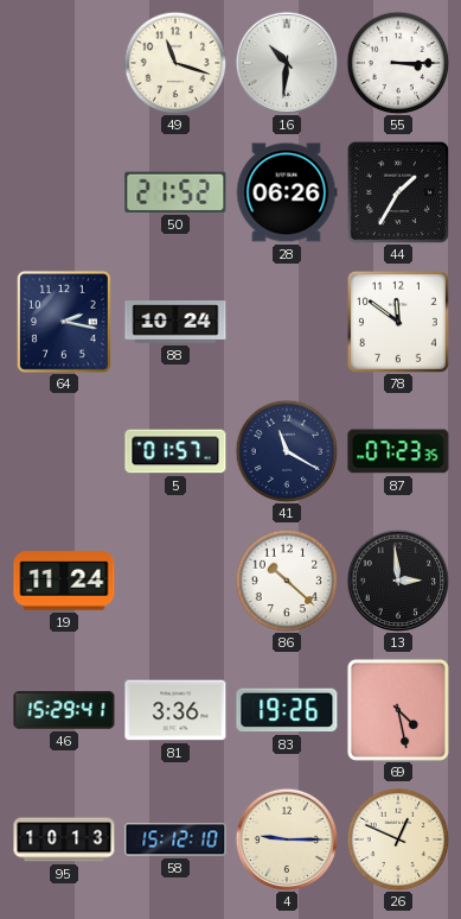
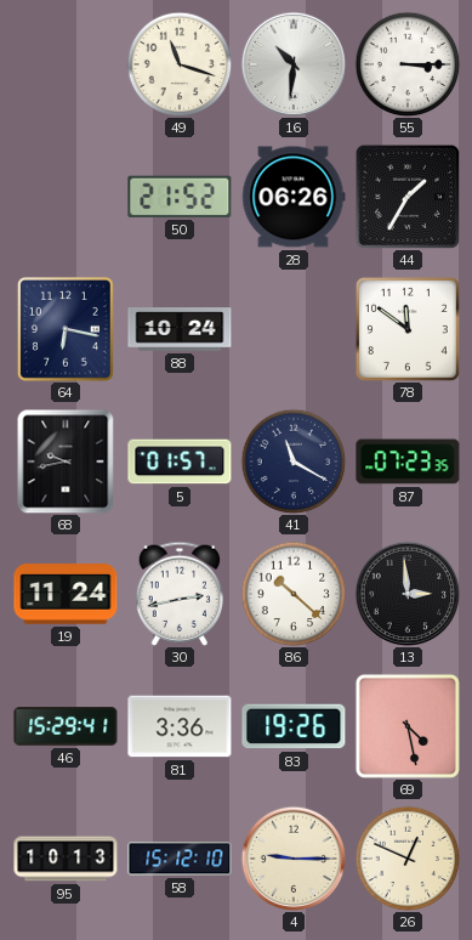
64: 2:17 -> 6:17
68: none -> 9:43
30: none -> 2:43
